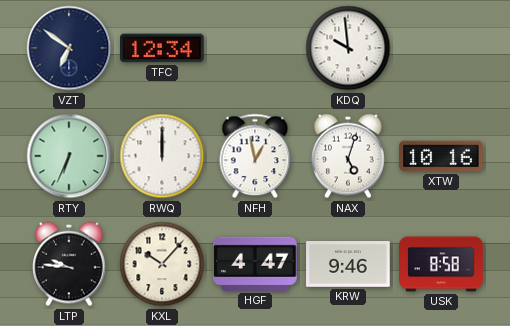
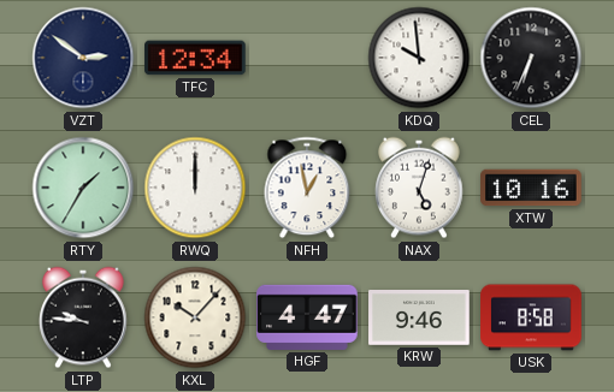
VZT: 6:51 -> 2:51
CEL: none -> 6:34
RTY: 6:34 -> 1:35
